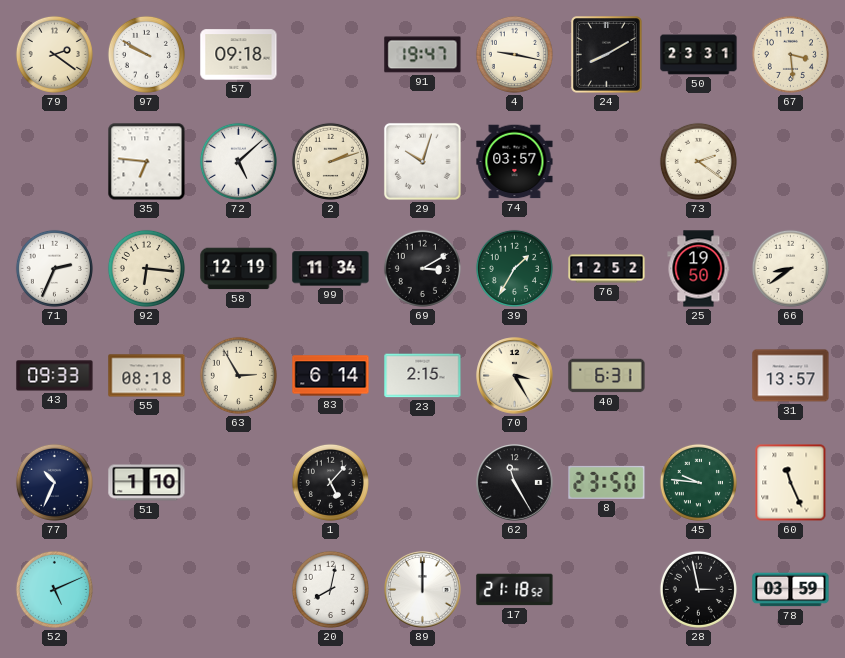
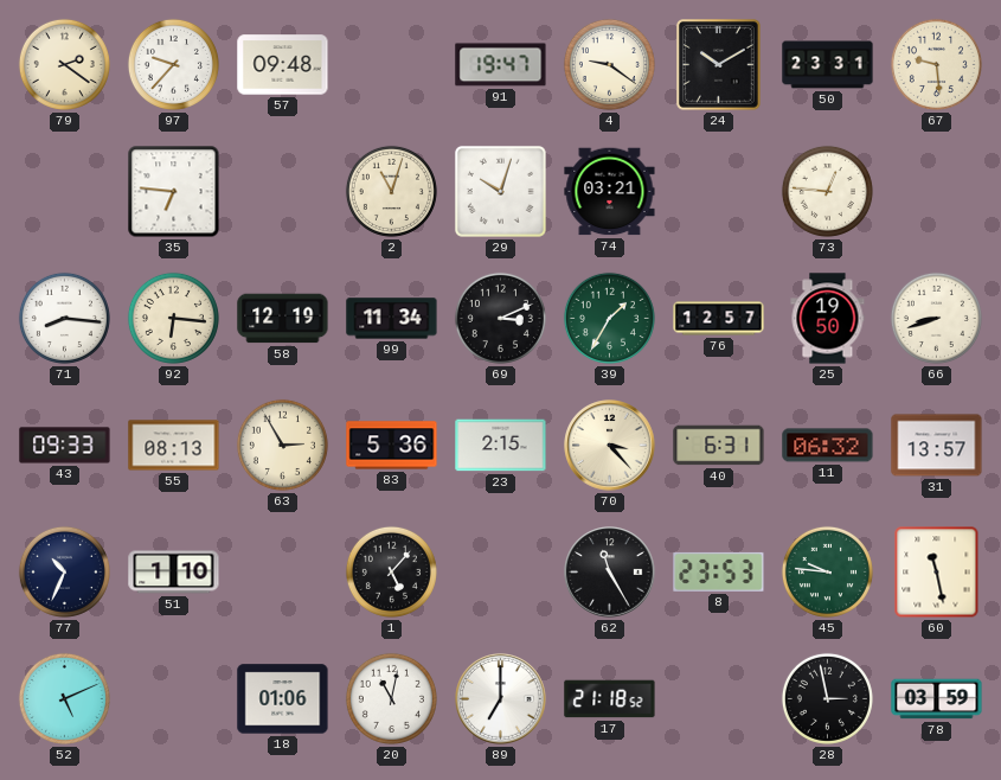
97: 9:50 -> 9:37
57: 09:18 -> 09:48
4: 9:17 -> 9:21
24: 8:10 -> 10:10
67: 3:29 -> 9:29
72: 5:08 -> none
2: 2:12 -> 11:03
74: 03:57 -> 03:21
73: 2:21 -> 12:46
71: 2:34 -> 8:16
69: 3:10 -> 3:11
76: 12:52 -> 12:57
66: 8:39 -> 8:42
55: 08:18 -> 08:13
83: 6:14 -> 5:36
70: 3:25 -> 3:23
11: none -> 06:32
8: 23:50 -> 23:53
60: 11:26 -> 11:28
18: none -> 01:06
20: 8:02 -> 11:02
89: 12:00 -> 7:00
